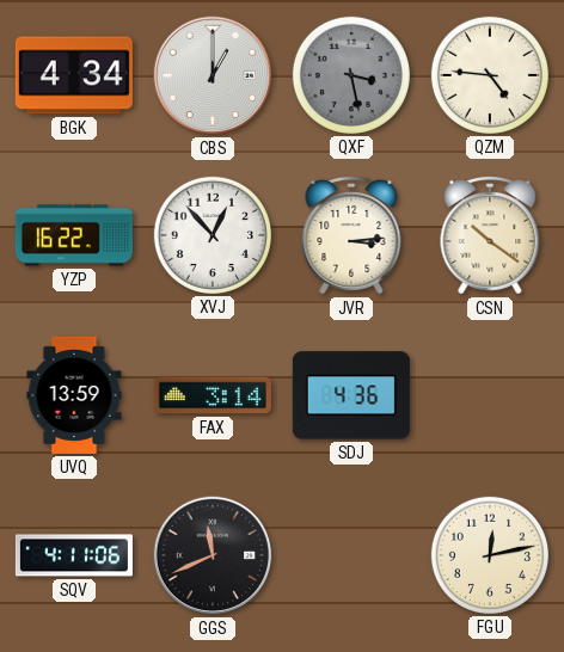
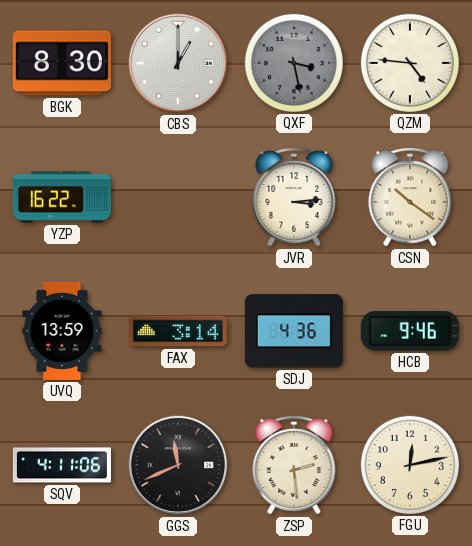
BGK: 4:34 -> 8:30
XVJ: 12:53 -> none
HCB: none -> 9:46
ZSP: none -> 2:29
